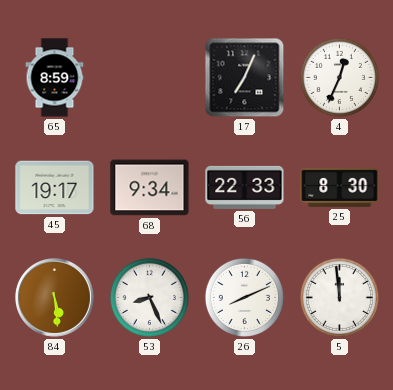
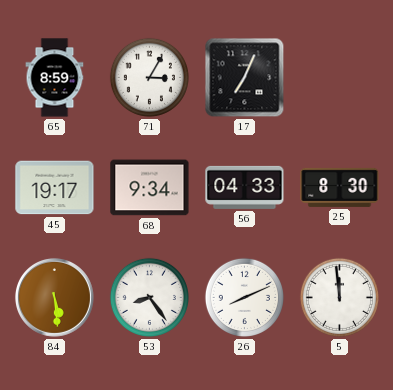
71: none -> 3:05
4: 12:34 -> none
56: 22:33 -> 04:33
53: 8:26 -> 8:24
